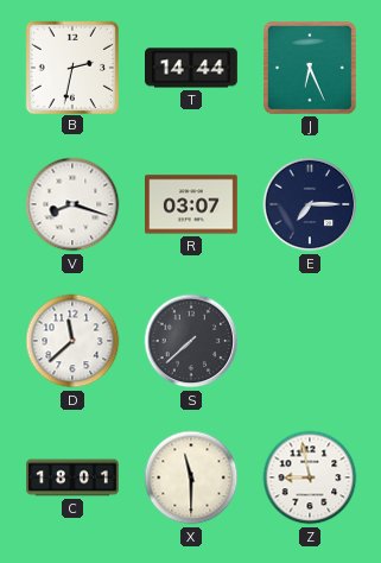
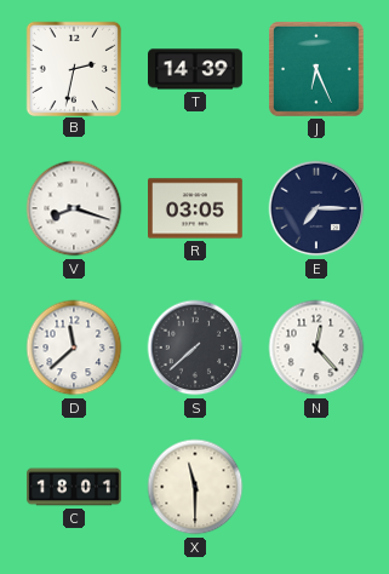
T: 14:44 -> 14:39
R: 03:07 -> 03:05
N: none -> 12:23
Z: 8:58 -> none
